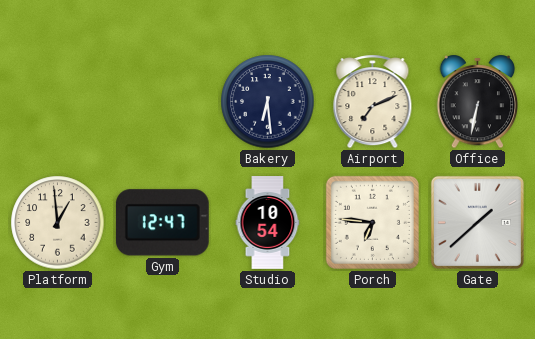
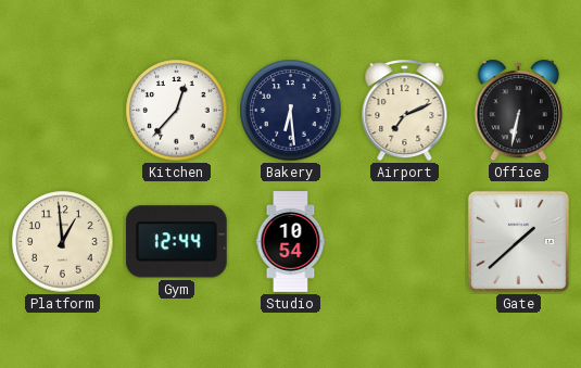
Kitchen: none -> 12:37
Gym: 12:47 -> 12:44
Porch: 6:46 -> none
